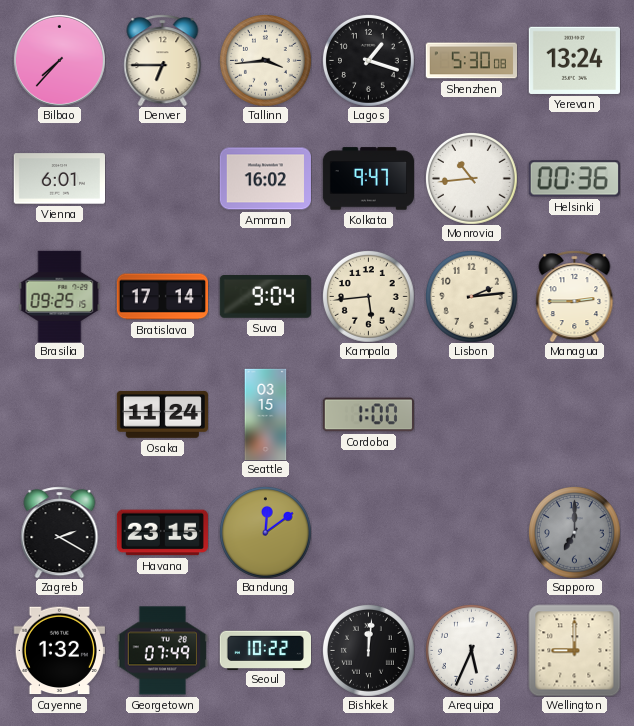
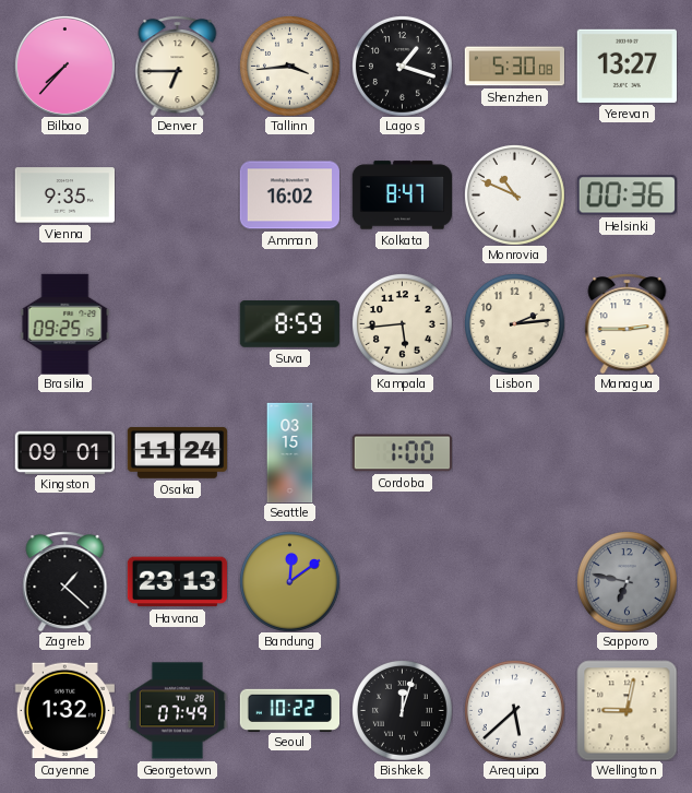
Yerevan: 13:24 -> 13:27
Vienna: 6:01 -> 9:35
Kolkata: 9:47 -> 8:47
Monrovia: 10:44 -> 10:49
Bratislava: 17:14 -> none
Suva: 9:04 -> 8:59
Kingston: none -> 09:01
Zagreb: 2:20 -> 1:22
Havana: 23:15 -> 23:13
Sapporo: 7:00 -> 6:47
Bishkek: 12:01 -> 12:03
Arequipa: 5:34 -> 5:38
Wellington: 9:00 -> 9:02
